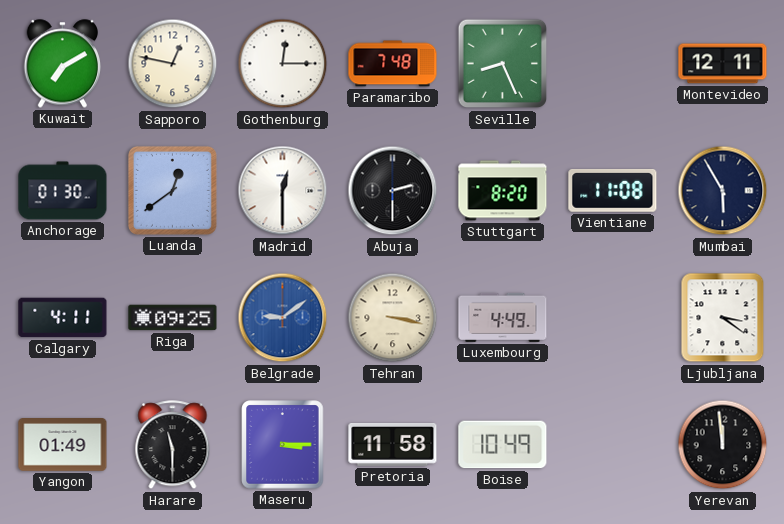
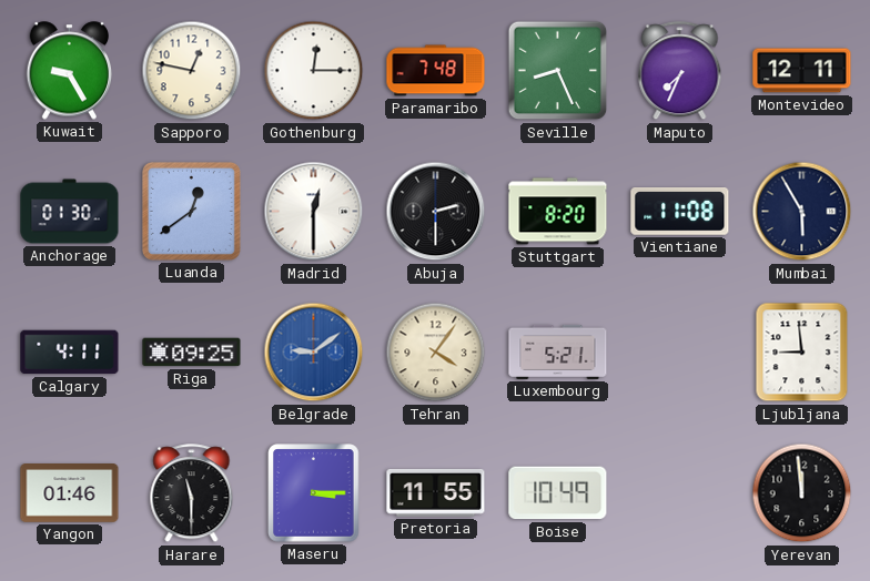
Kuwait: 7:10 -> 9:25
Maputo: none -> 7:34
Tehran: 3:17 -> 4:06
Luxembourg: 4:49 -> 5:21
Ljubljana: 3:21 -> 8:59
Yangon: 01:49 -> 01:46
Pretoria: 11:58 -> 11:55
